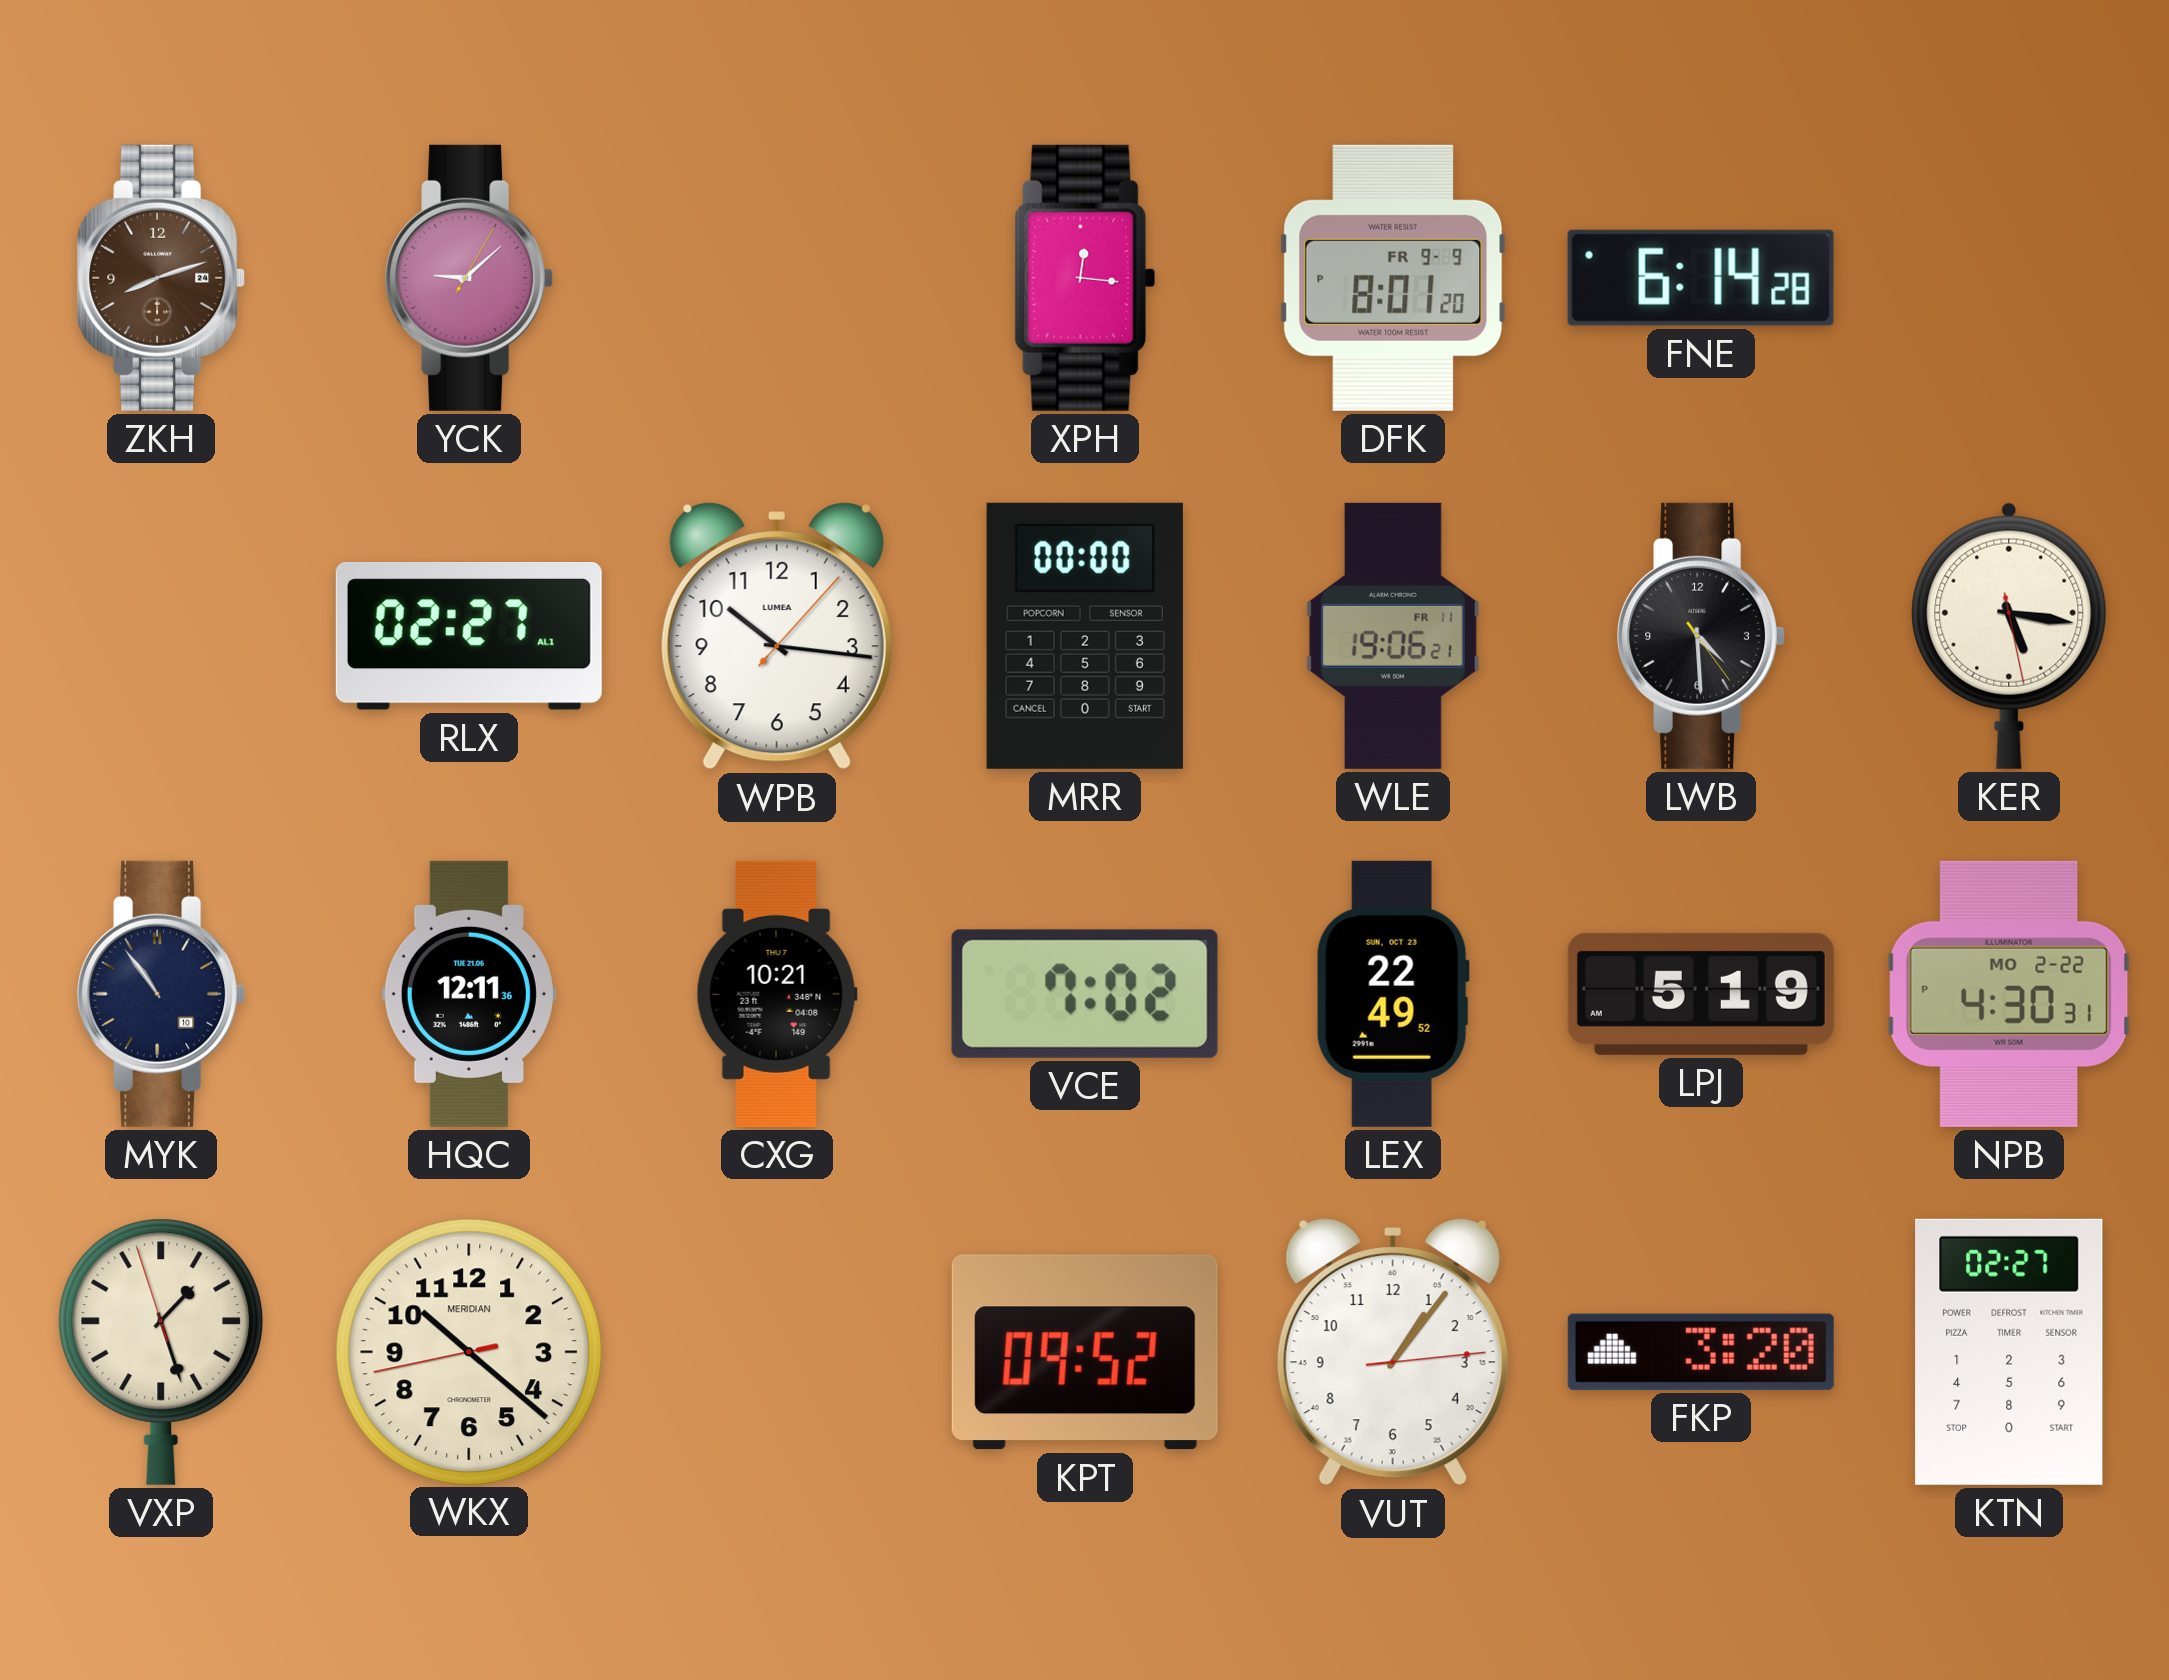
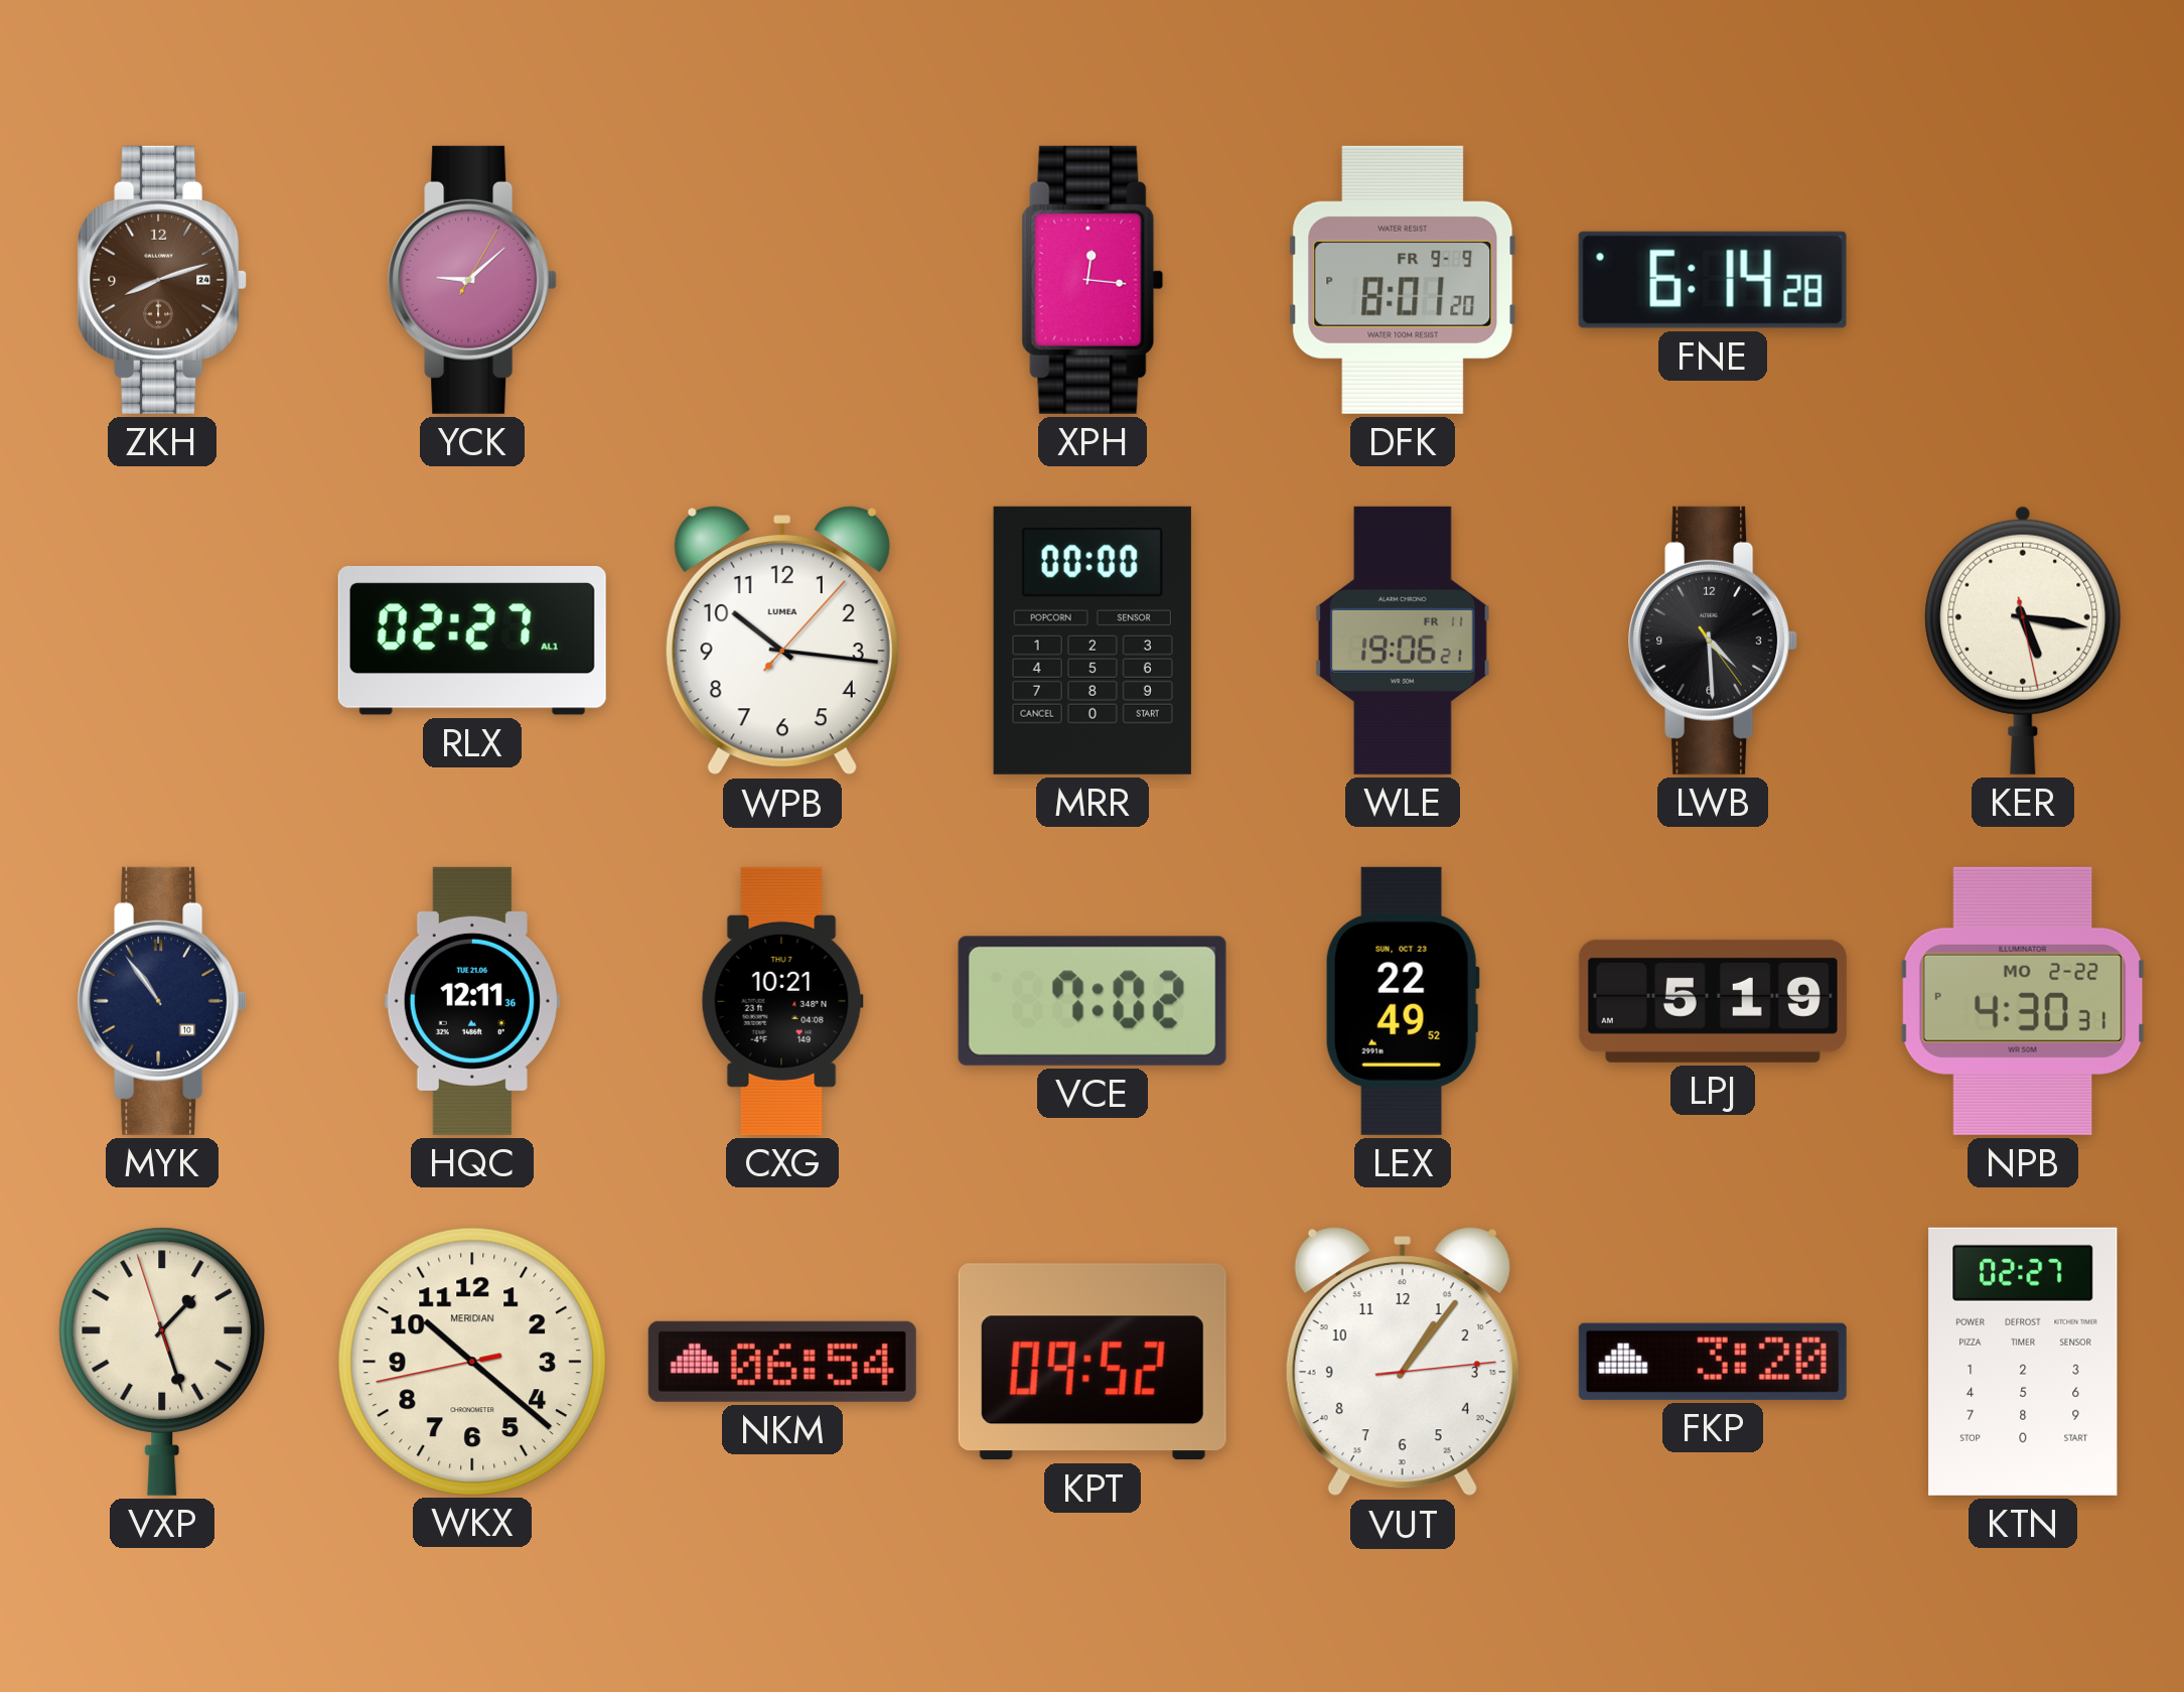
NKM: none -> 06:54
